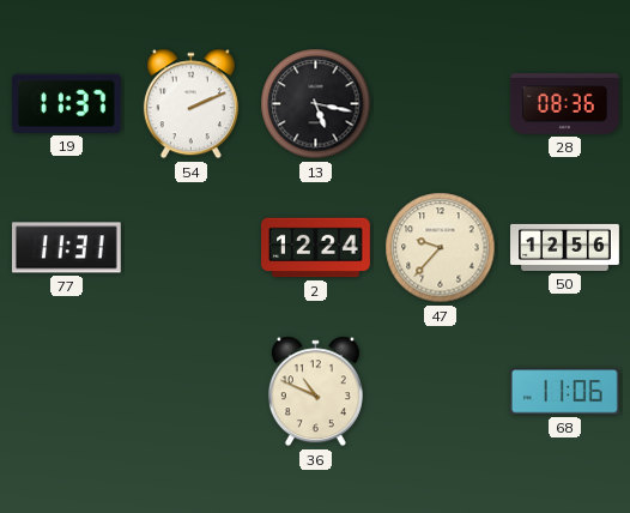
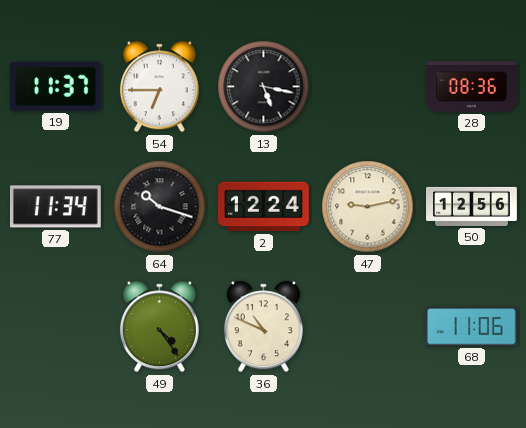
54: 2:11 -> 6:45
77: 11:31 -> 11:34
64: none -> 10:18
47: 9:37 -> 9:13
49: none -> 4:24
